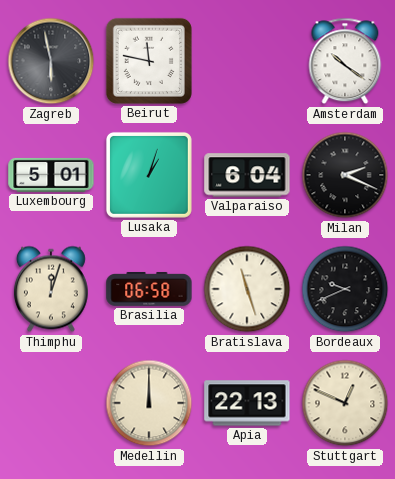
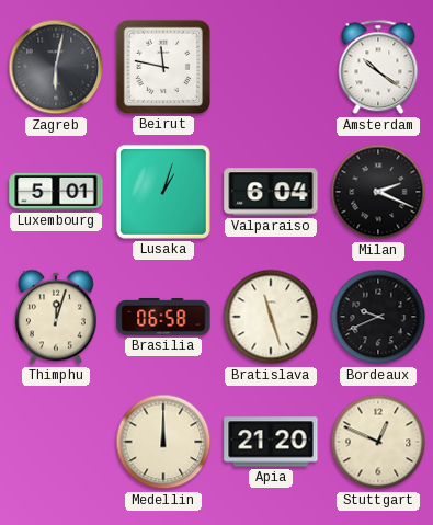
Zagreb: 5:58 -> 6:02
Apia: 22:13 -> 21:20
